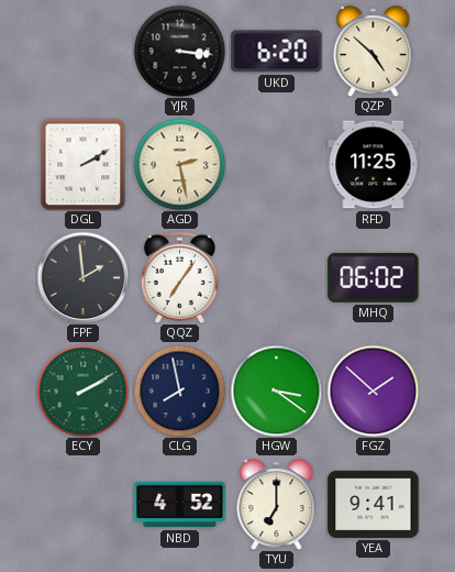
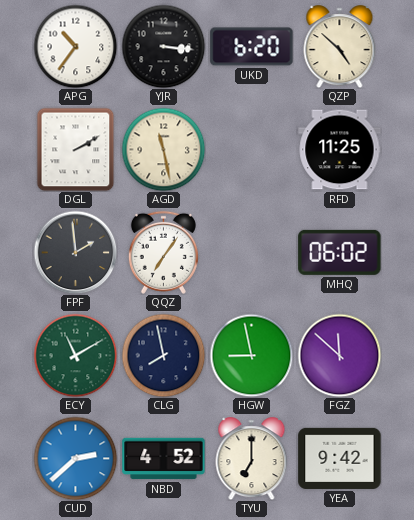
APG: none -> 10:36
AGD: 2:28 -> 11:28
ECY: 2:10 -> 11:10
HGW: 3:21 -> 8:58
FGZ: 1:52 -> 11:52
CUD: none -> 2:38
YEA: 9:41 -> 9:42
